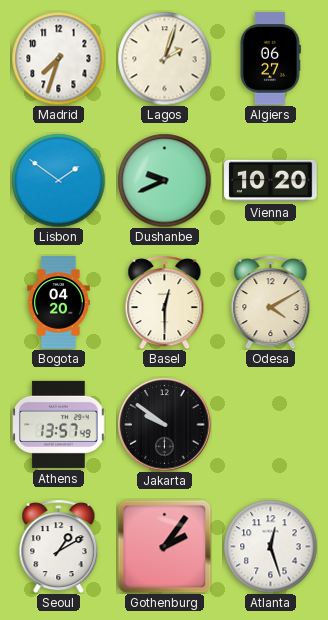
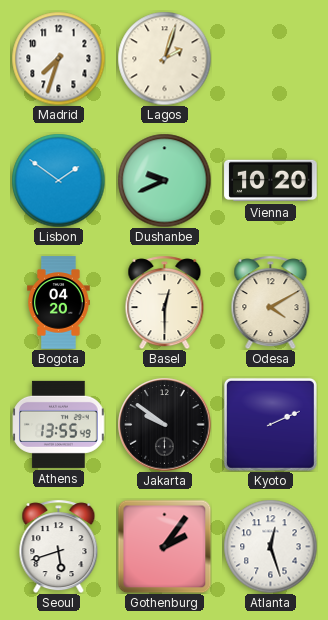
Algiers: 06:27 -> none
Athens: 13:57 -> 13:55
Kyoto: none -> 2:11
Seoul: 1:10 -> 5:42
